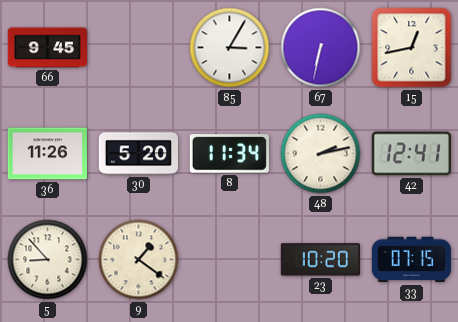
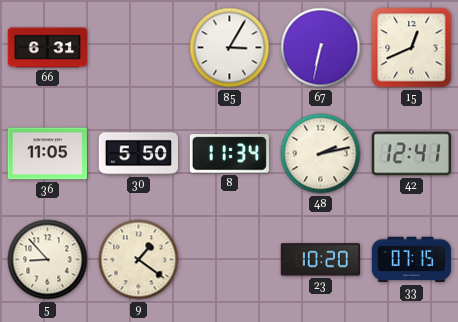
66: 9:45 -> 6:31
15: 12:43 -> 12:41
36: 11:26 -> 11:05
30: 5:20 -> 5:50
